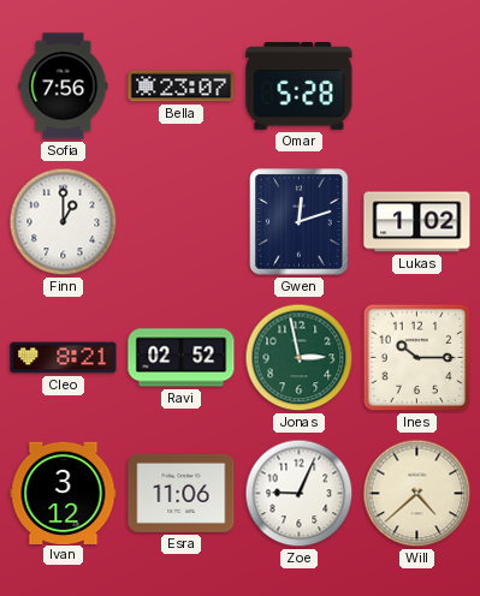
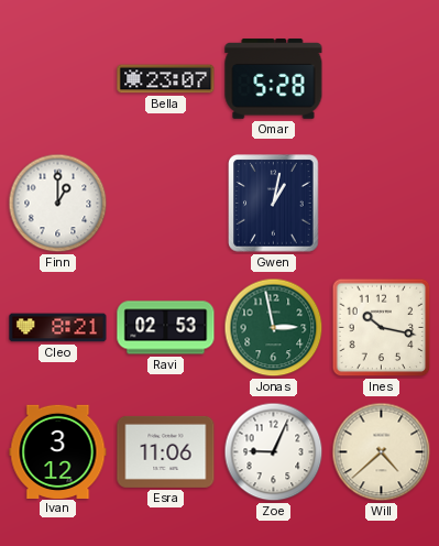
Sofia: 7:56 -> none
Gwen: 12:12 -> 1:02
Lukas: 1:02 -> none
Ravi: 02:52 -> 02:53
Ines: 10:15 -> 10:17
